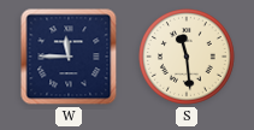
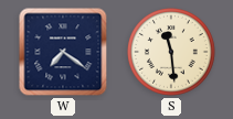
W: 11:45 -> 7:21
